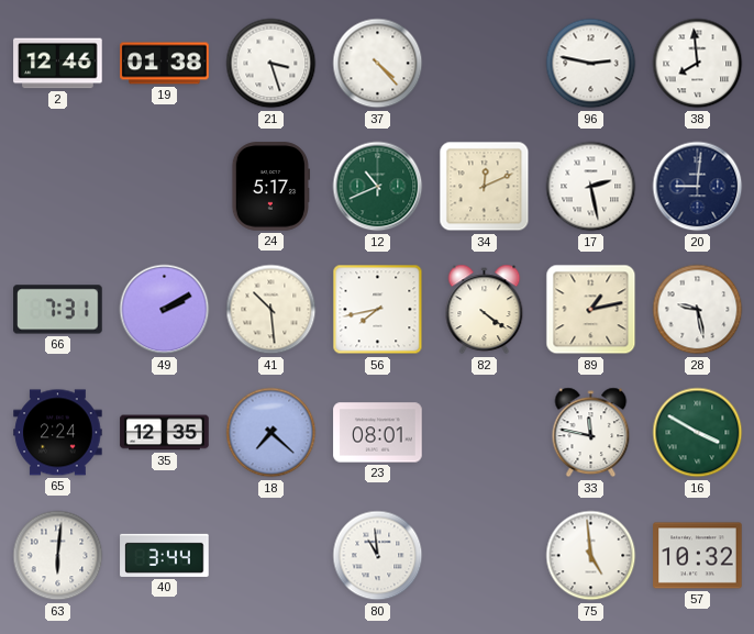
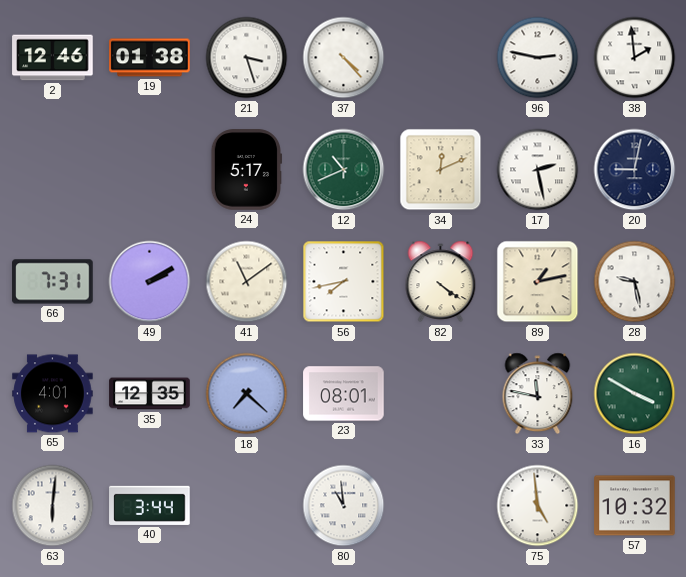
38: 7:59 -> 1:59
20: 9:01 -> 9:02
41: 10:29 -> 11:09
65: 2:24 -> 4:01
